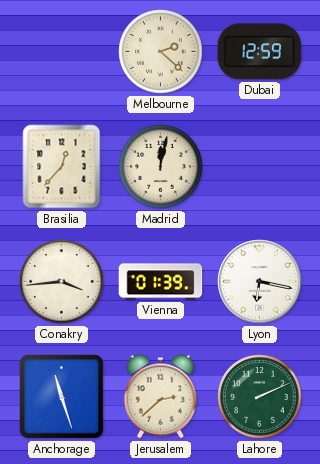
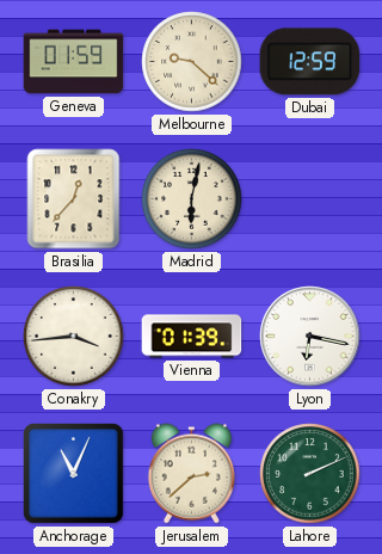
Geneva: none -> 01:59
Melbourne: 2:22 -> 9:22
Madrid: 12:02 -> 6:02
Anchorage: 11:27 -> 11:04
